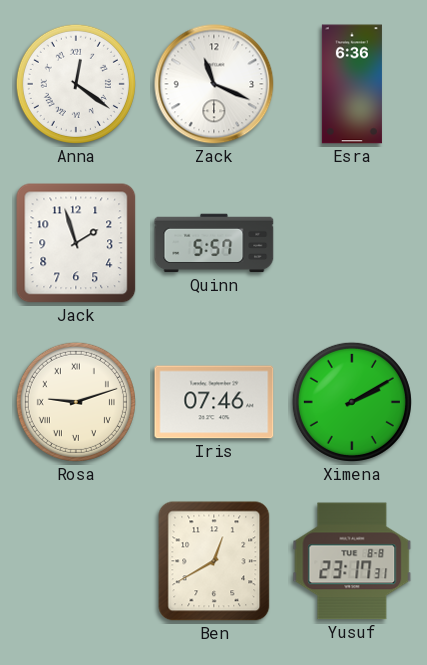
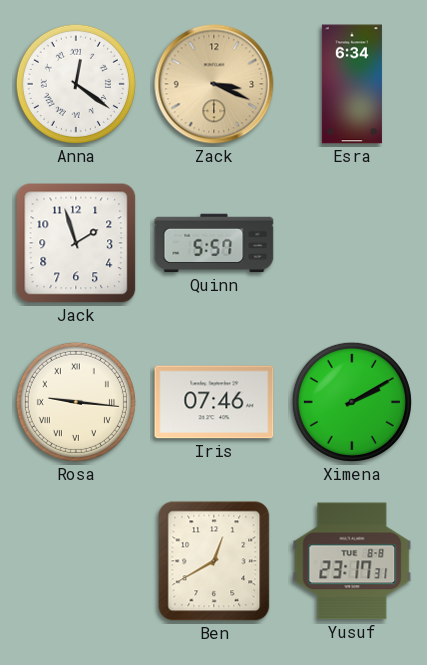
Zack: 11:19 -> 3:19
Zack dial: white -> champagne
Esra: 6:36 -> 6:34
Rosa: 9:12 -> 9:16
